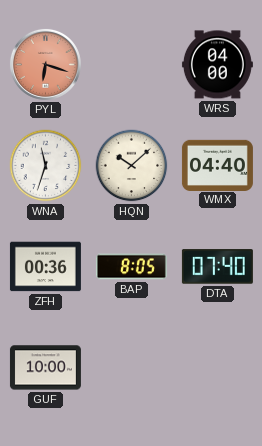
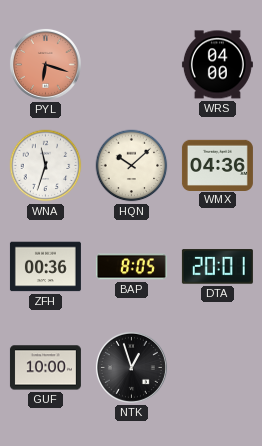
WMX: 04:40 -> 04:36
DTA: 07:40 -> 20:01
NTK: none -> 12:57
